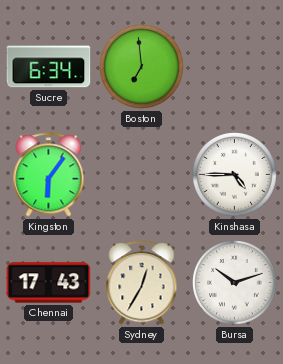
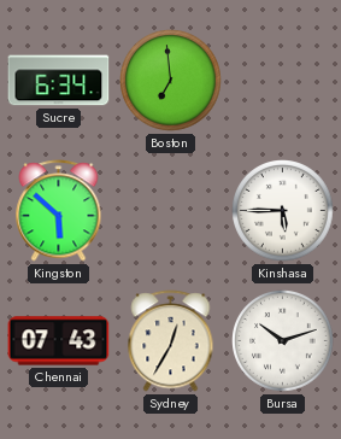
Kingston: 6:06 -> 5:52
Kinshasa: 4:45 -> 5:45
Chennai: 17:43 -> 07:43
